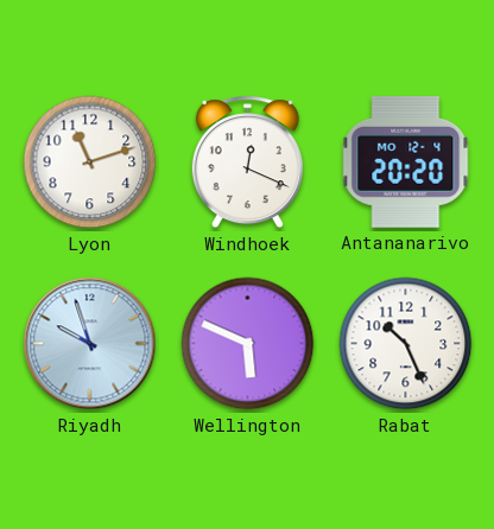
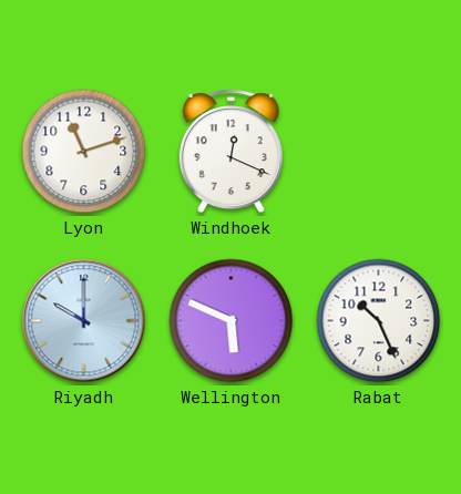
Antananarivo: 20:20 -> none
Riyadh: 9:57 -> 10:00
